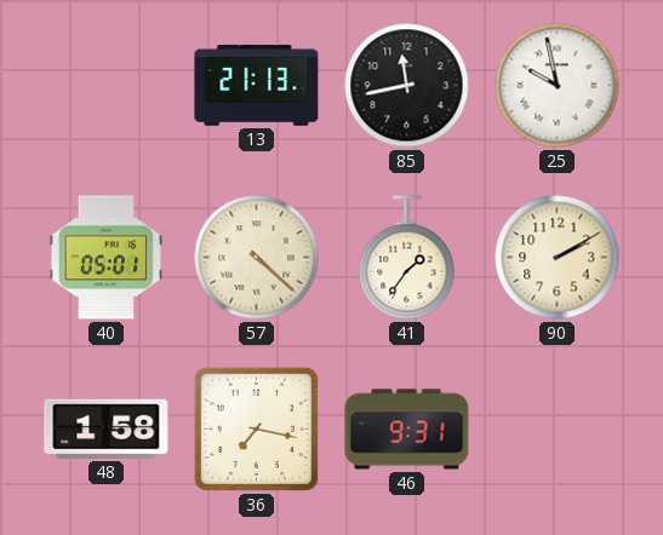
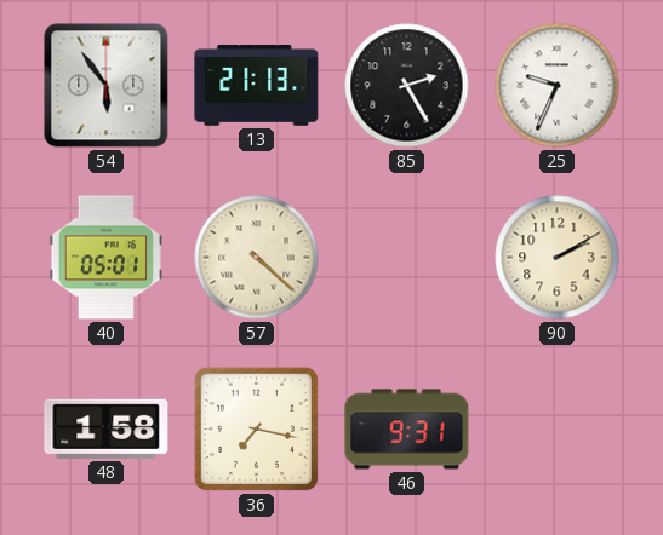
54: none -> 5:54
85: 11:43 -> 2:25
25: 9:58 -> 9:34
41: 1:36 -> none
